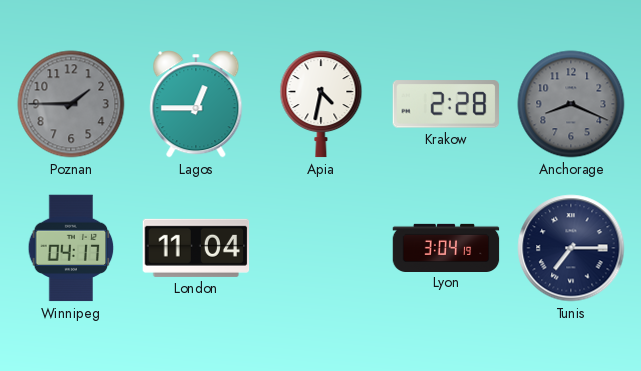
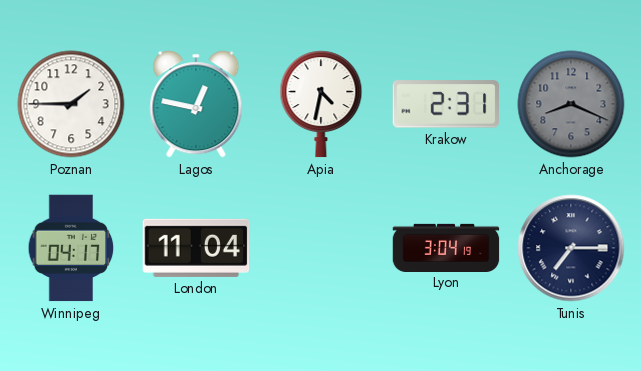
Poznan dial: grey -> white
Lagos: 12:45 -> 12:47
Krakow: 2:28 -> 2:31
